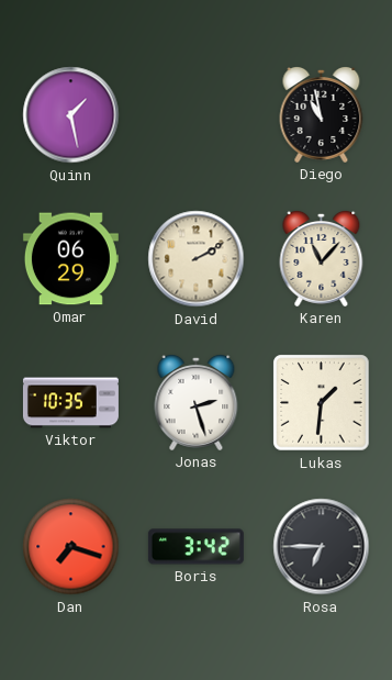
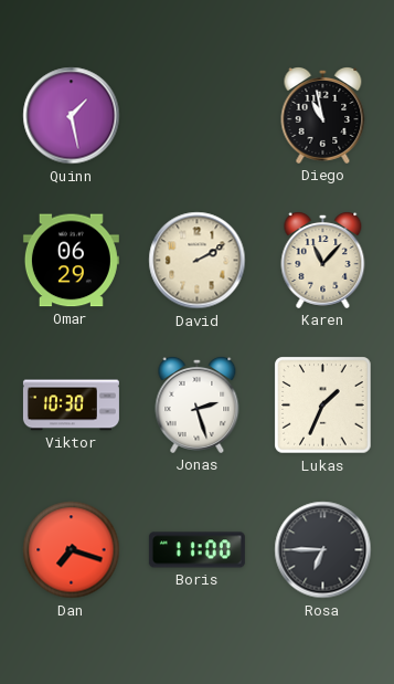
Viktor: 10:35 -> 10:30
Lukas: 1:31 -> 1:34
Boris: 3:42 -> 11:00
